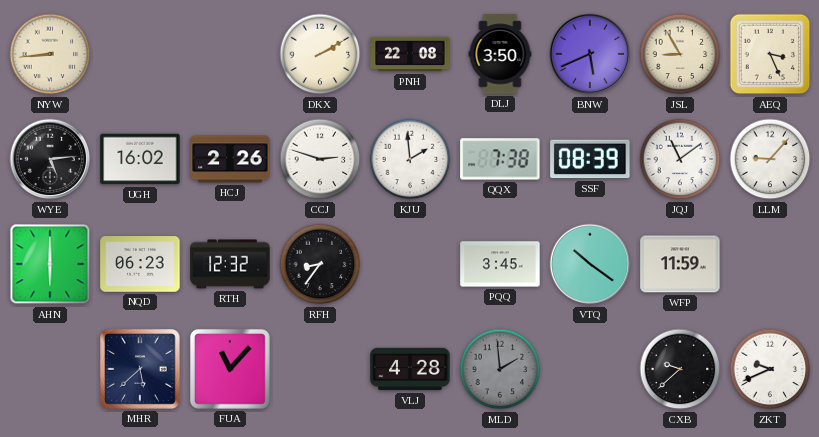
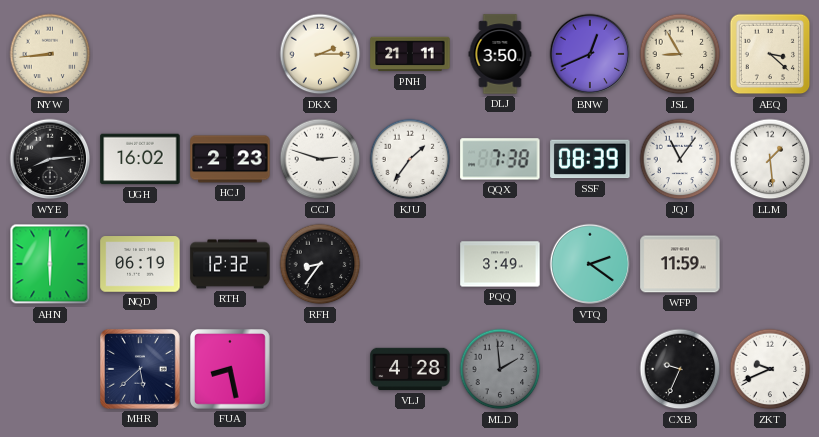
DKX: 2:10 -> 2:15
PNH: 22:08 -> 21:11
BNW: 5:41 -> 12:41
AEQ: 3:26 -> 3:22
WYE: 5:14 -> 8:14
HCJ: 2:26 -> 2:23
KJU: 1:59 -> 1:36
JQJ: 11:09 -> 11:06
LLM: 9:07 -> 1:29
NQD: 06:23 -> 06:19
PQQ: 3:45 -> 3:49
VTQ: 10:21 -> 2:21
FUA: 11:07 -> 8:28
CXB: 9:38 -> 9:34
